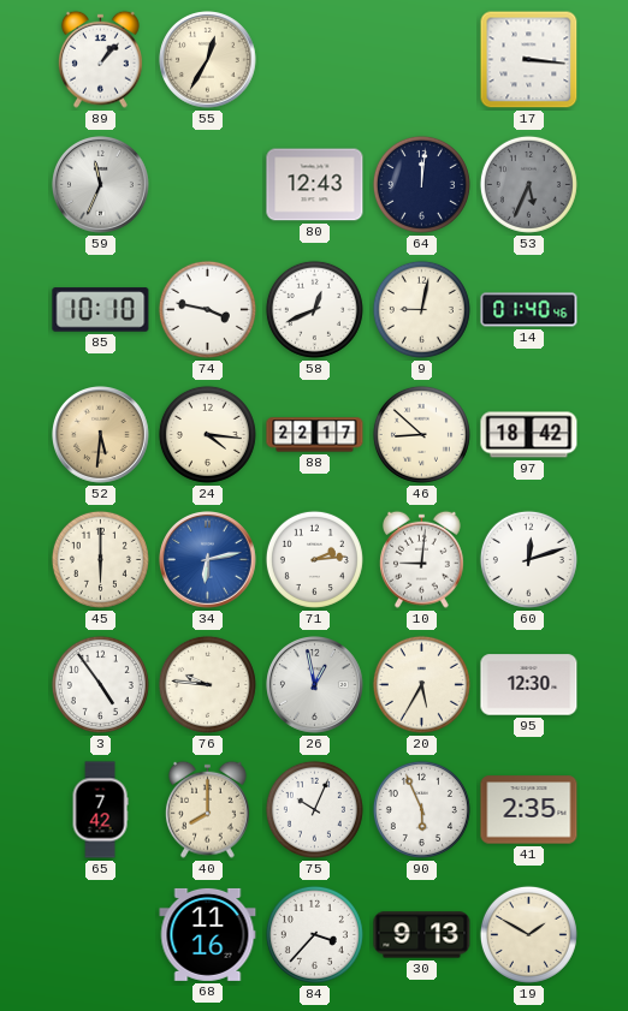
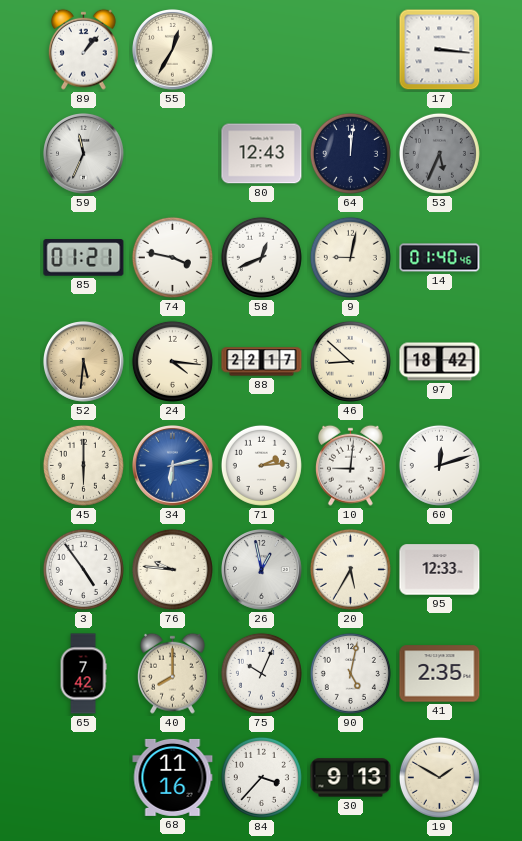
85: 10:10 -> 01:21
95: 12:30 -> 12:33
90: 5:56 -> 5:02
